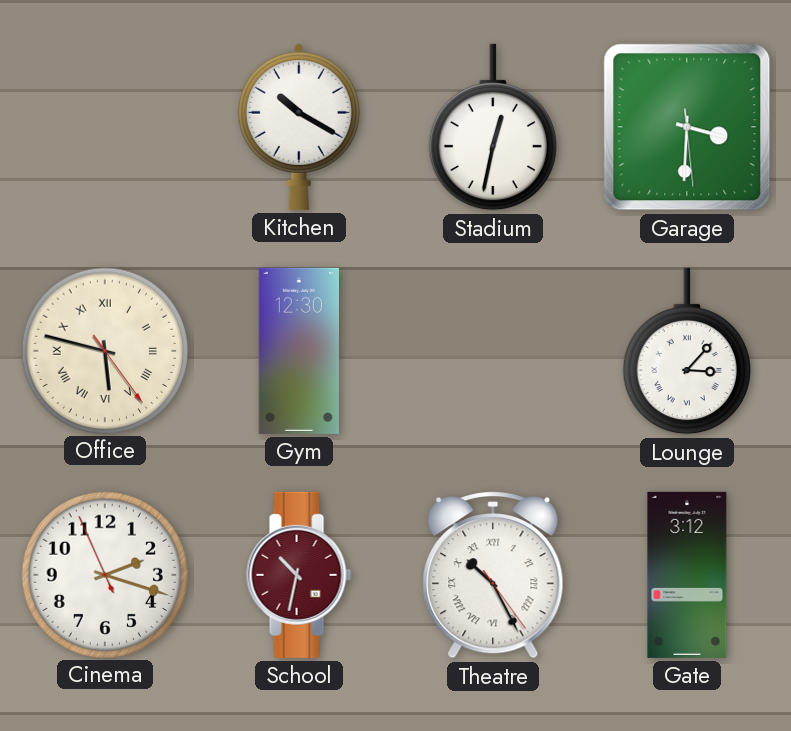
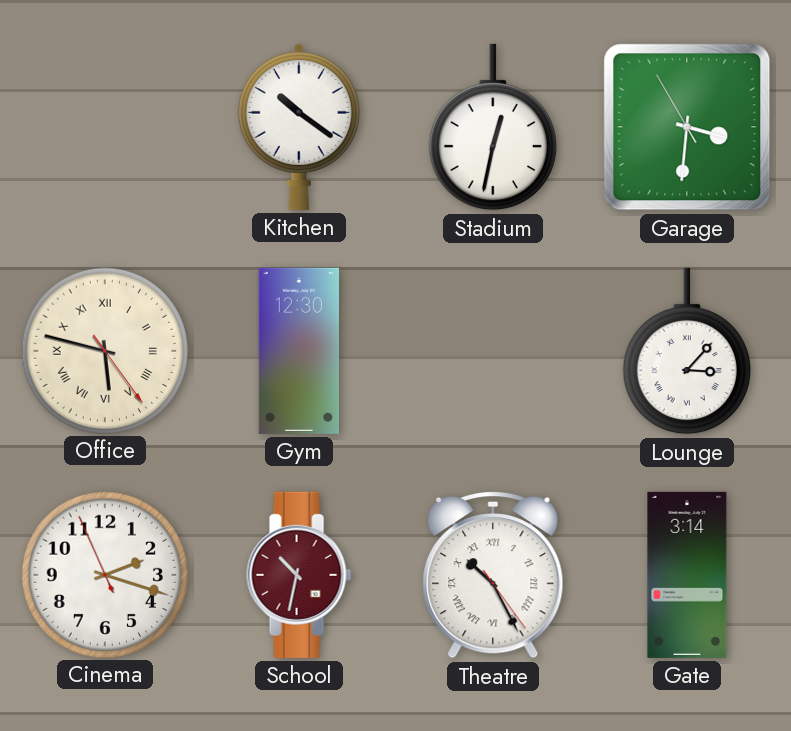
Kitchen: 10:20 -> 10:21
Garage: 3:30:29 -> 3:30:55
Gate: 3:12 -> 3:14
